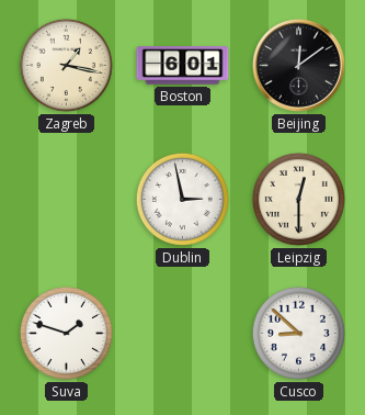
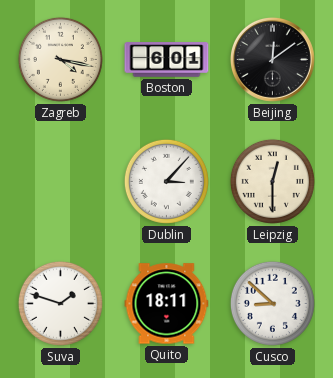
Zagreb: 1:17 -> 4:17
Dublin: 2:58 -> 3:07
Quito: none -> 18:11
